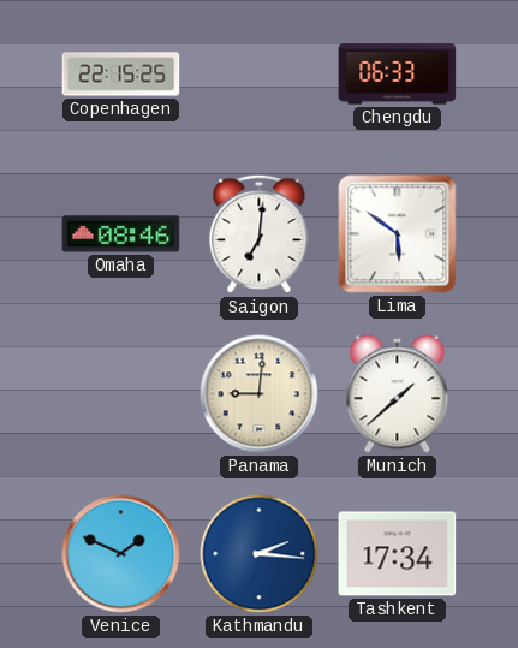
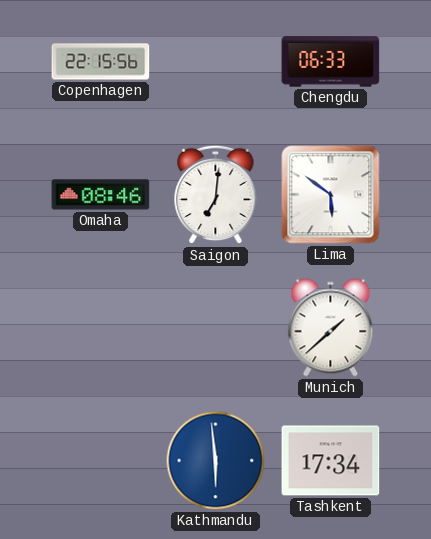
Copenhagen: 22:15:25 -> 22:15:56
Panama: 9:01 -> none
Venice: 1:49 -> none
Kathmandu: 2:16 -> 5:59
